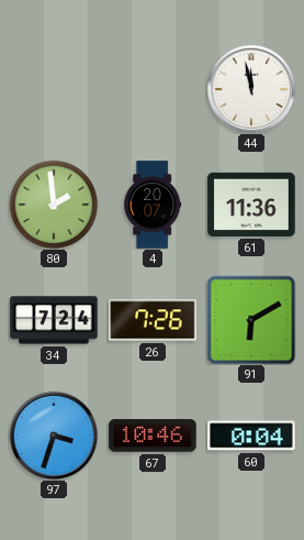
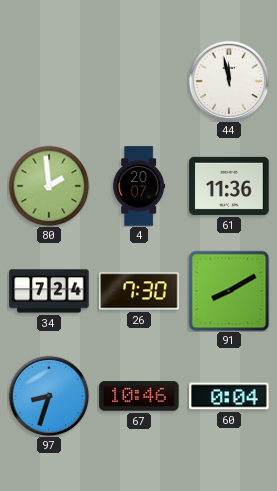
26: 7:26 -> 7:30
91: 6:10 -> 8:10
97: 3:33 -> 8:33
